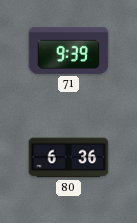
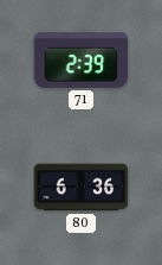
71: 9:39 -> 2:39
